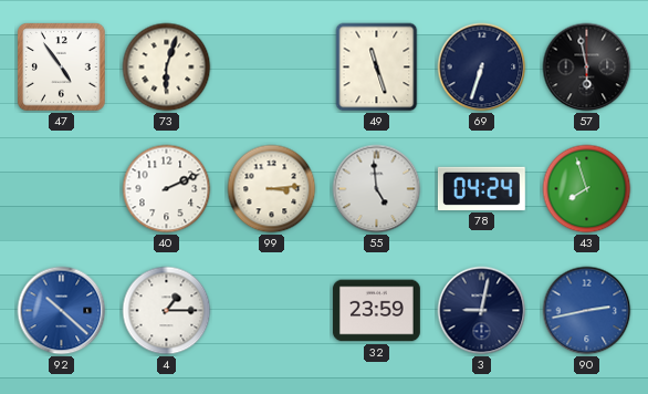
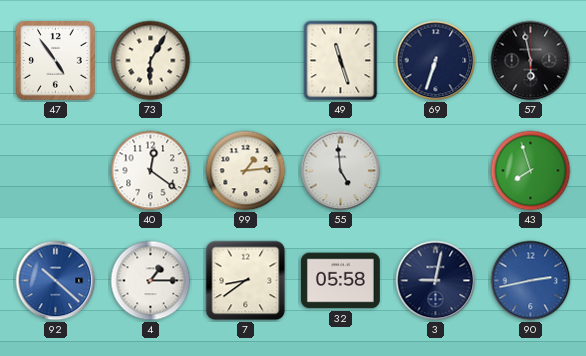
73: 6:03 -> 6:05
40: 2:11 -> 12:21
99: 3:14 -> 1:14
78: 04:24 -> none
7: none -> 8:39
32: 23:59 -> 05:58
